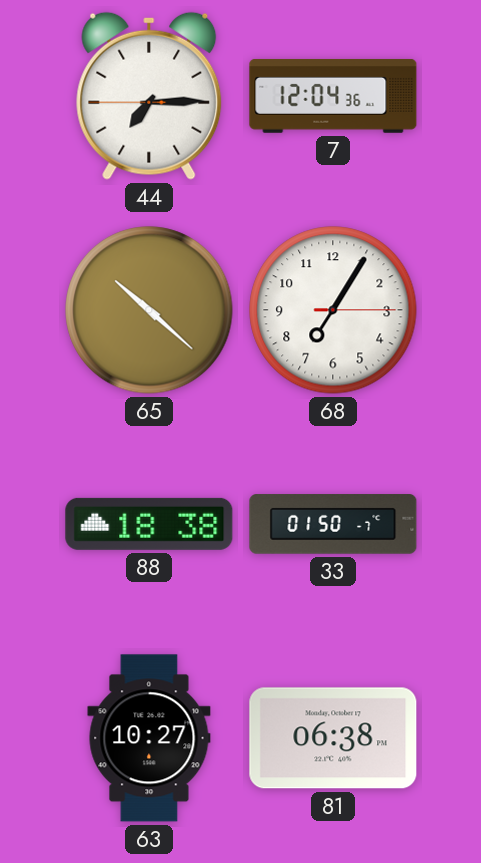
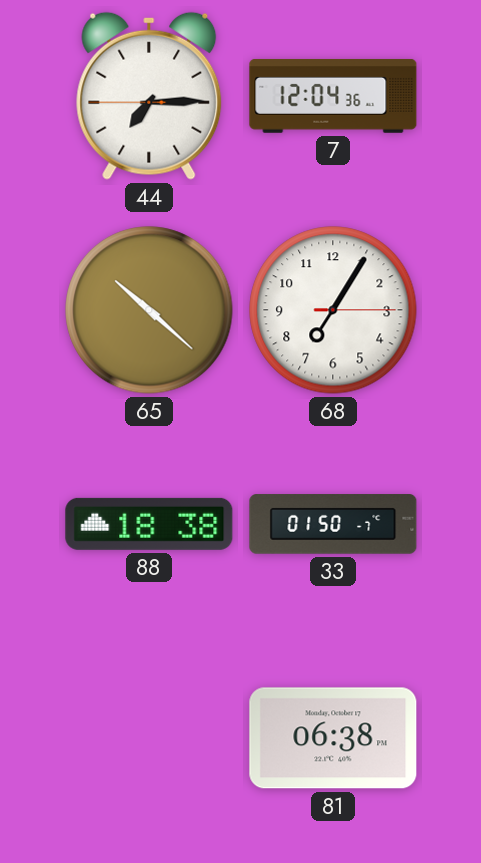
63: 10:27 -> none
